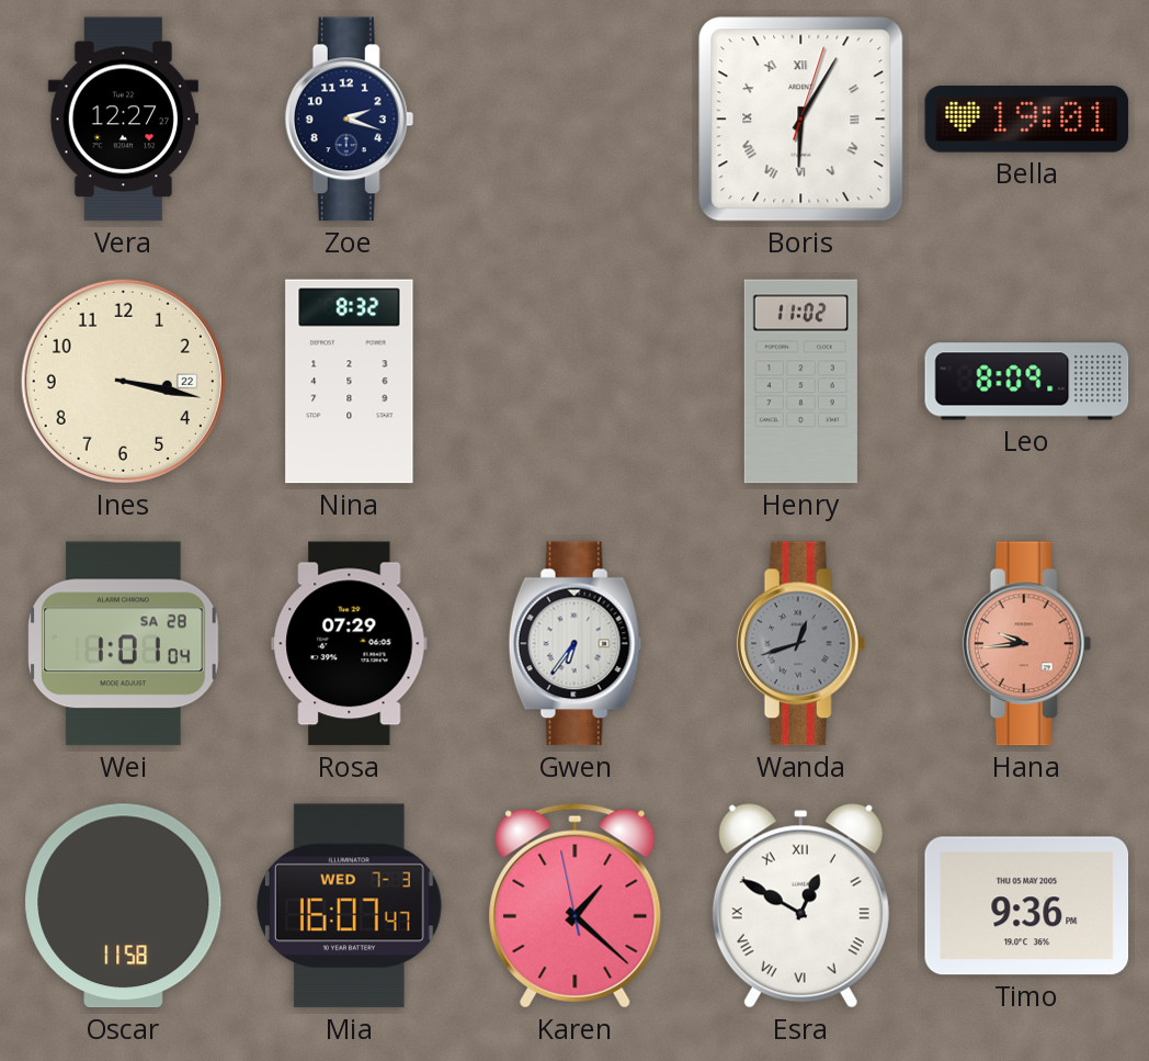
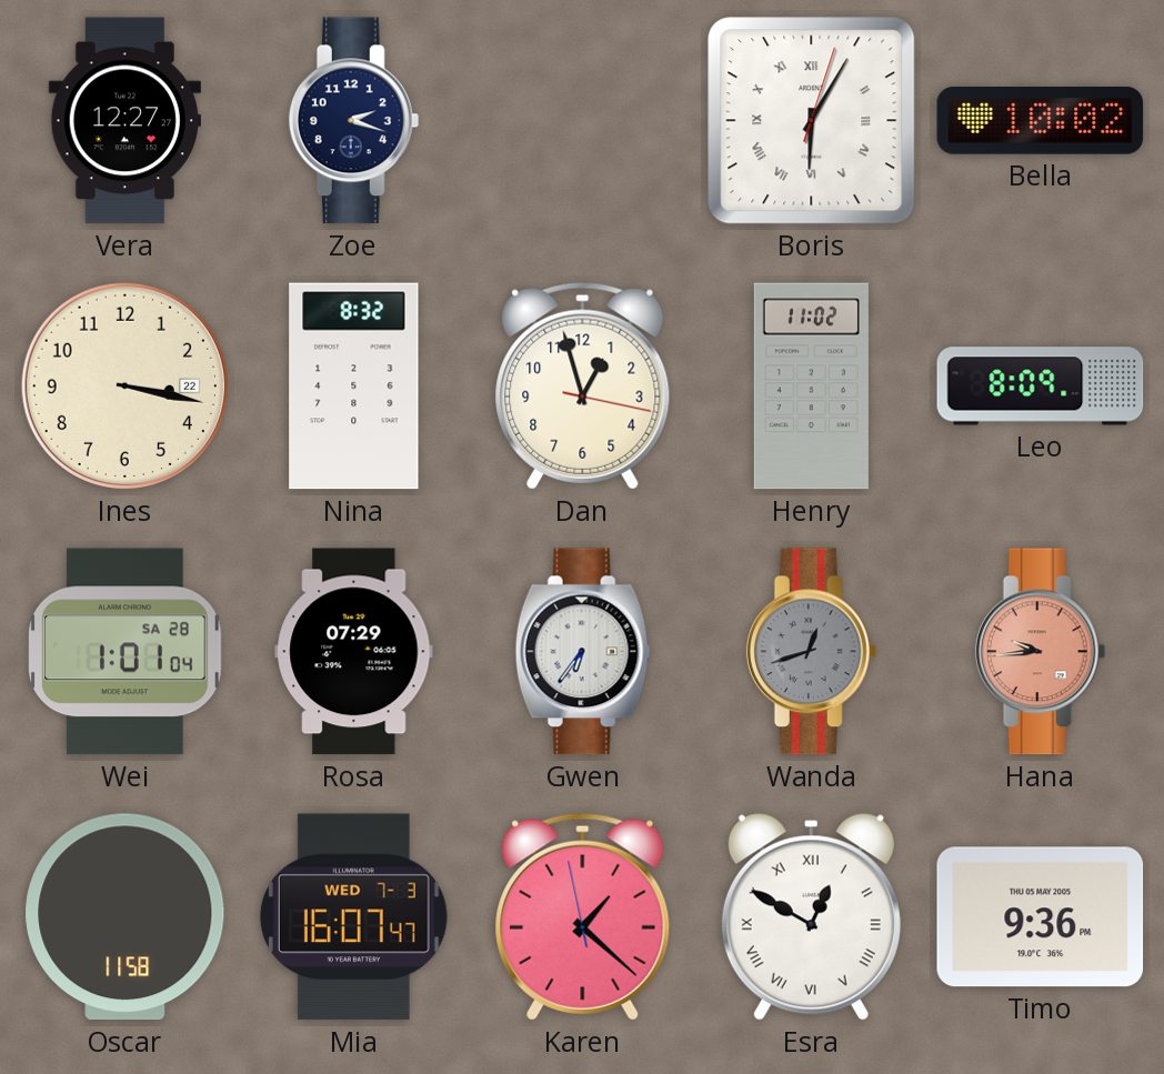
Bella: 19:01 -> 10:02
Dan: none -> 12:57
